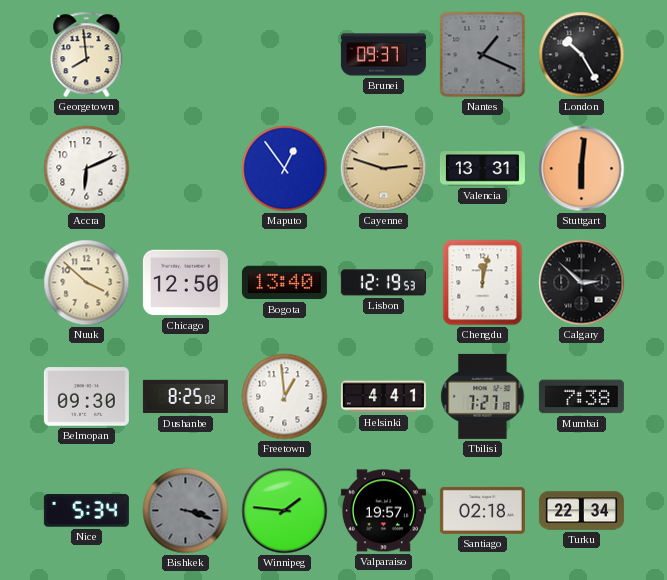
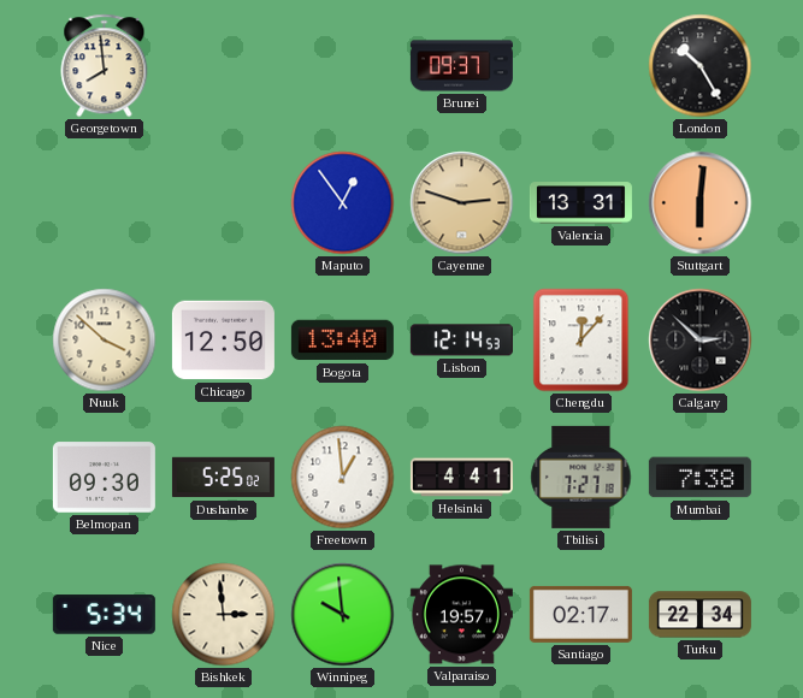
Nantes: 1:19 -> none
Accra: 6:11 -> none
Lisbon: 12:19 -> 12:14
Chengdu: 12:02 -> 12:07
Dushanbe: 8:25 -> 5:25
Bishkek: 3:18 -> 2:59
Bishkek dial: grey -> cream
Winnipeg: 1:46 -> 9:59
Santiago: 02:18 -> 02:17
